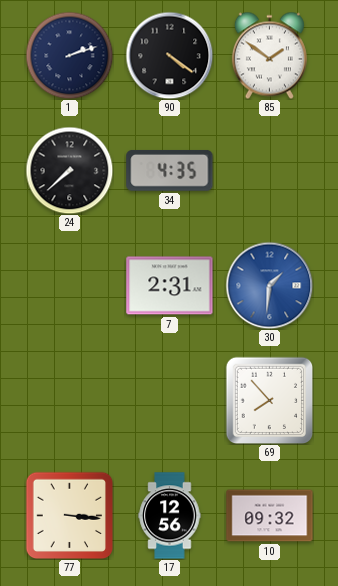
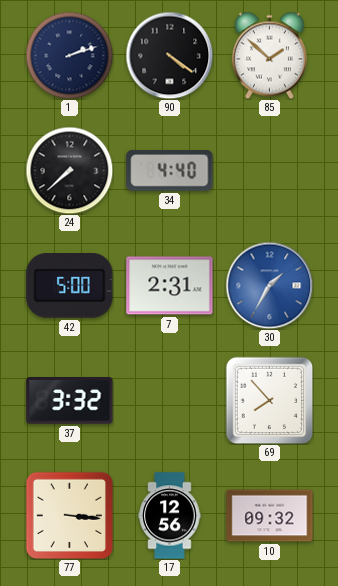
85: 1:51 -> 1:52
34: 4:35 -> 4:40
42: none -> 5:00
30: 1:31 -> 1:35
37: none -> 3:32
